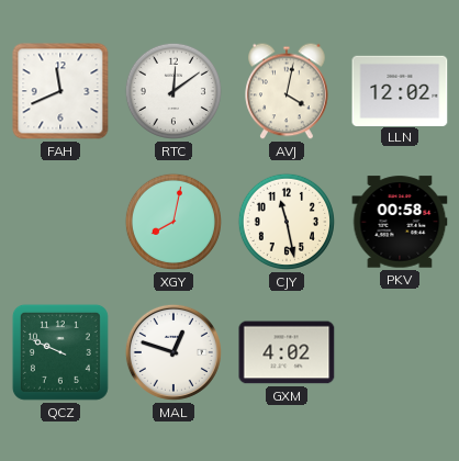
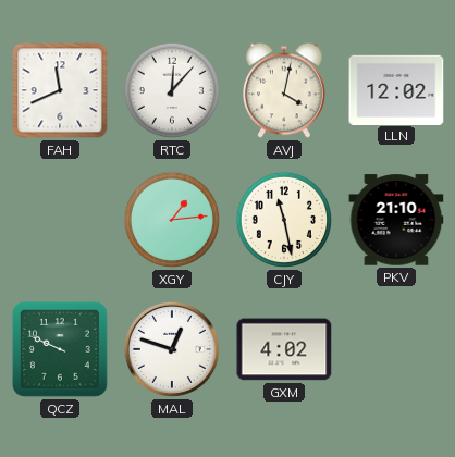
RTC: 12:09 -> 12:07
XGY: 8:02 -> 1:14
PKV: 00:58 -> 21:10
